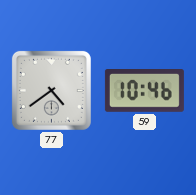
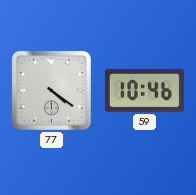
77: 4:39 -> 4:21
